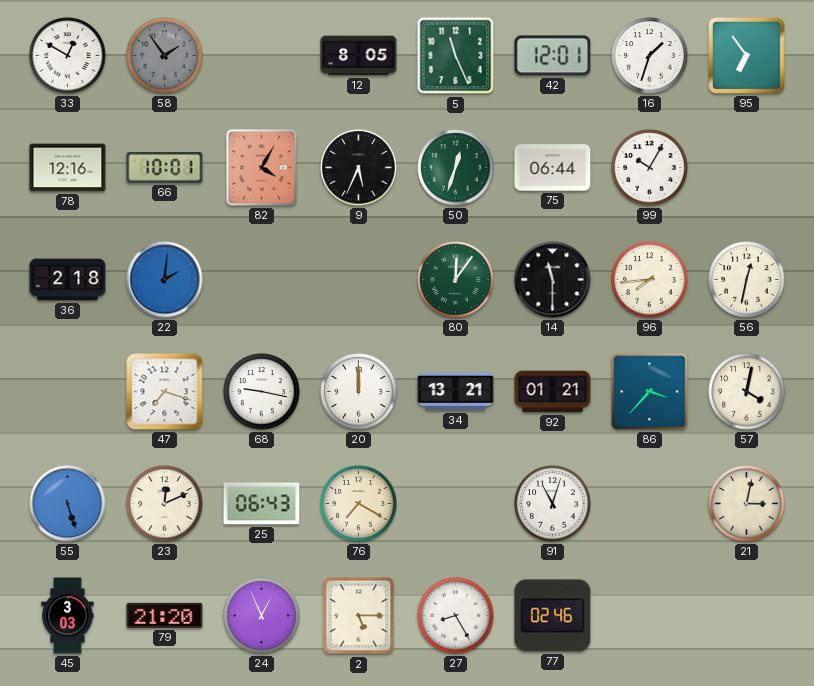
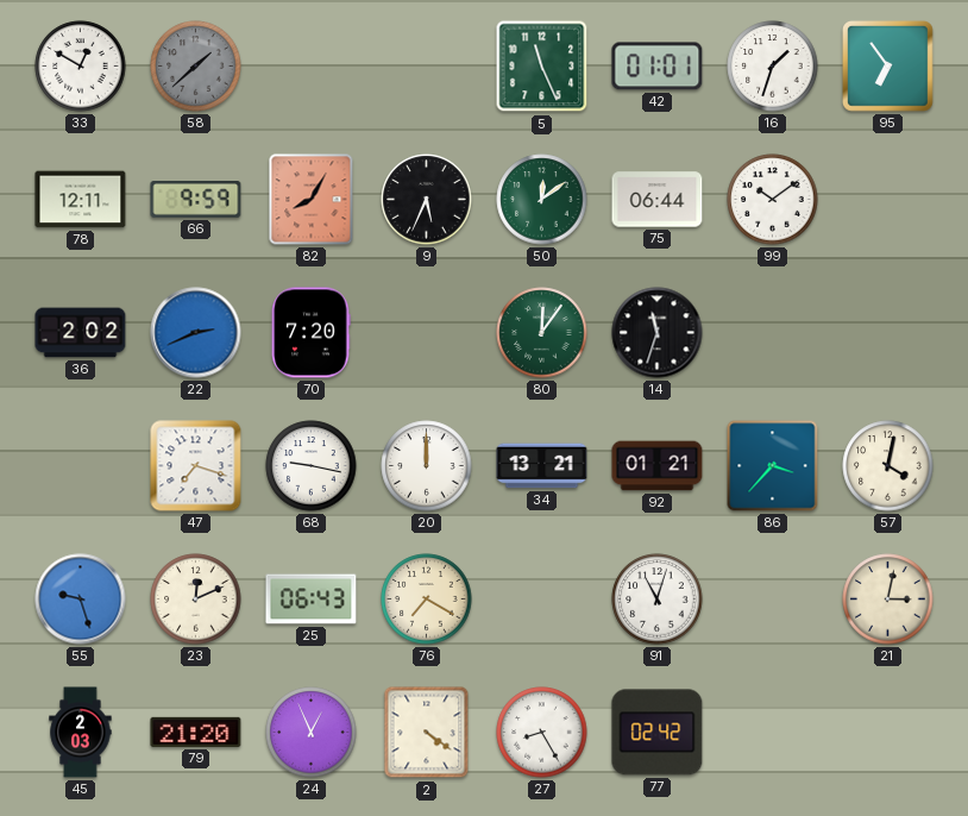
58: 1:54 -> 1:38
12: 8:05 -> none
42: 12:01 -> 01:01
78: 12:16 -> 12:11
66: 10:01 -> 9:59
82: 4:05 -> 8:05
50: 12:33 -> 12:09
99: 10:05 -> 10:09
36: 2:18 -> 2:02
22: 2:01 -> 2:41
70: none -> 7:20
14: 11:30 -> 11:33
96: 7:44 -> none
56: 12:32 -> none
55: 5:27 -> 9:27
45: 3:03 -> 2:03
2: 5:15 -> 4:21
77: 02:46 -> 02:42
